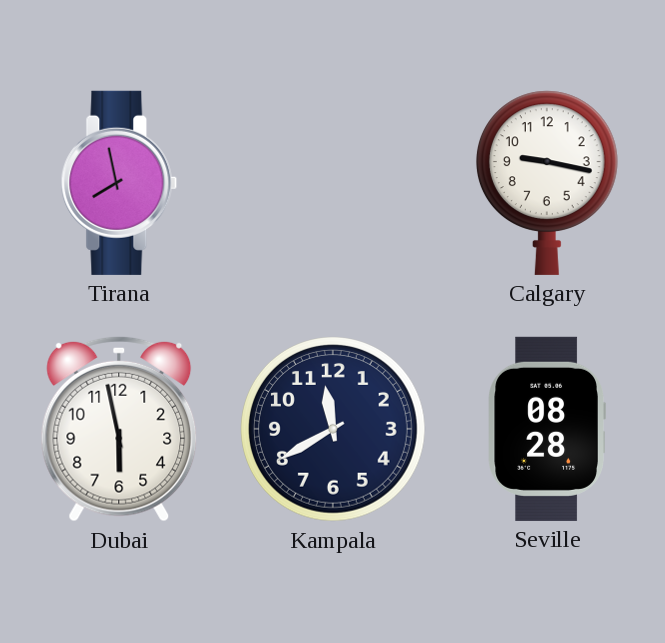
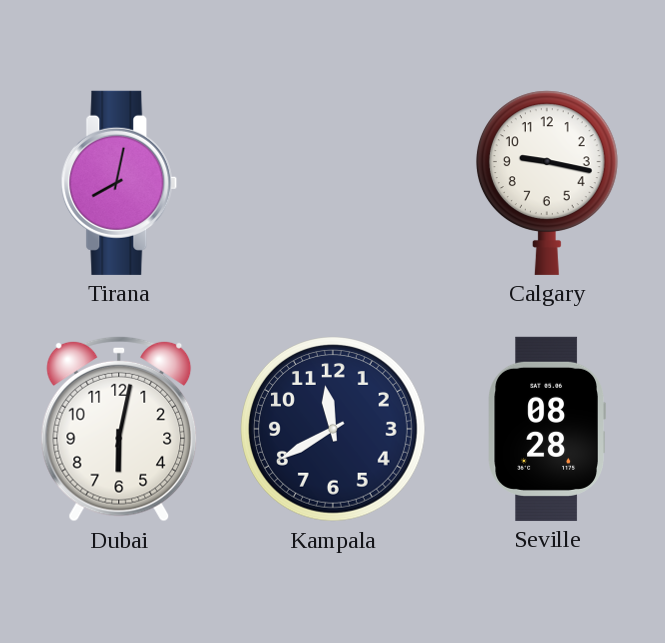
Tirana: 7:58 -> 8:02
Dubai: 5:58 -> 6:02
